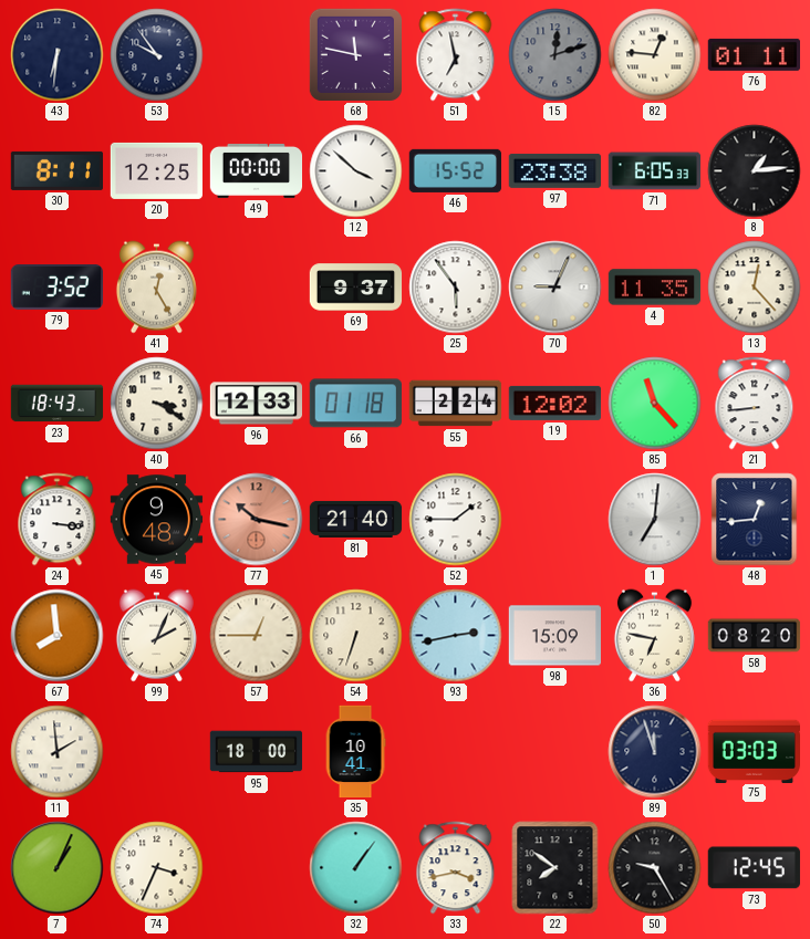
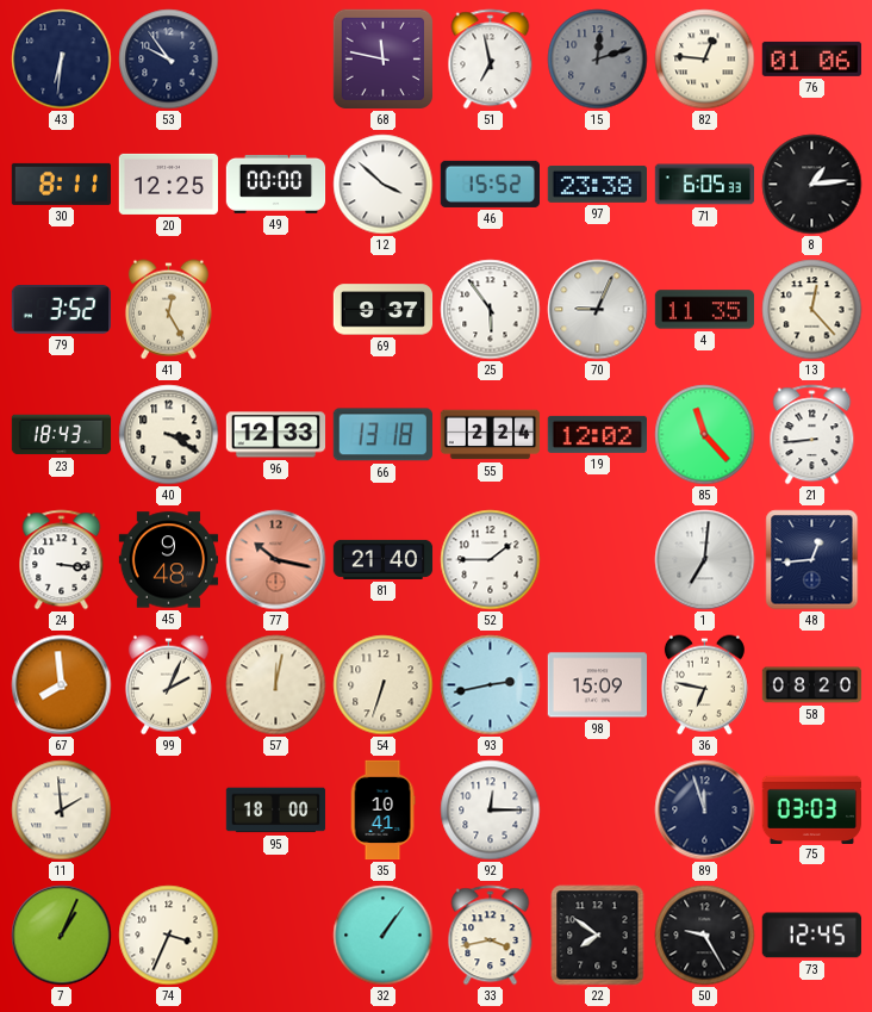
76: 01:11 -> 01:06
66: 01:18 -> 13:18
57: 12:45 -> 12:02
92: none -> 12:15
